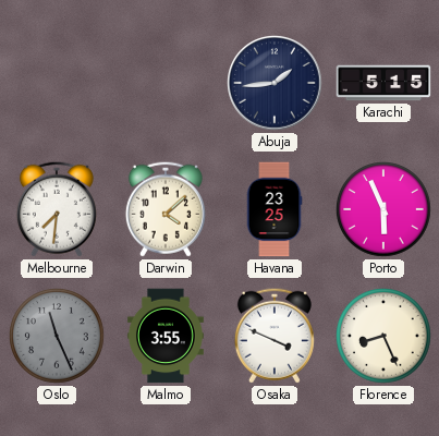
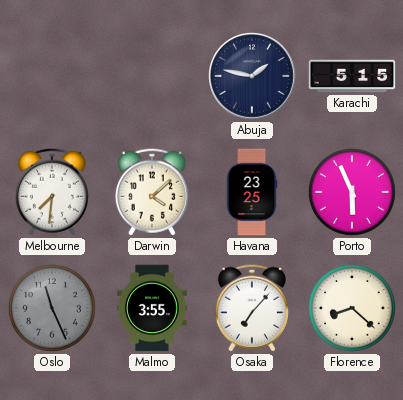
Abuja: 1:44 -> 1:47
Osaka: 3:49 -> 7:07
Florence: 8:26 -> 8:22
